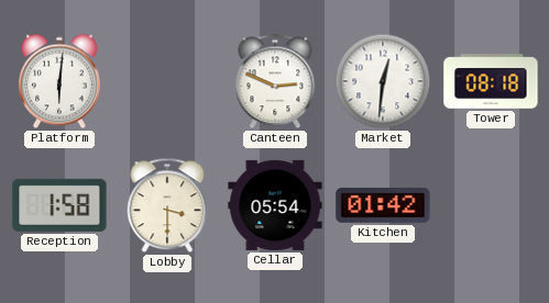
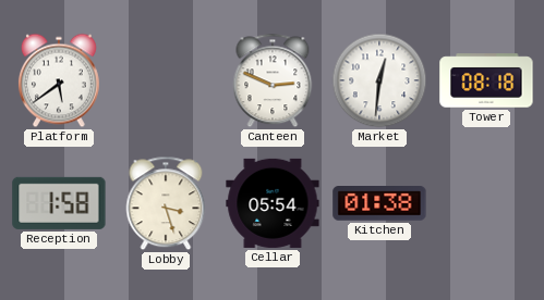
Platform: 6:01 -> 5:39
Lobby: 3:30 -> 3:27
Kitchen: 01:42 -> 01:38
